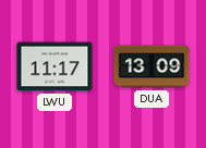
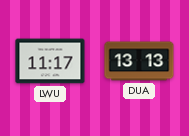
DUA: 13:09 -> 13:13
